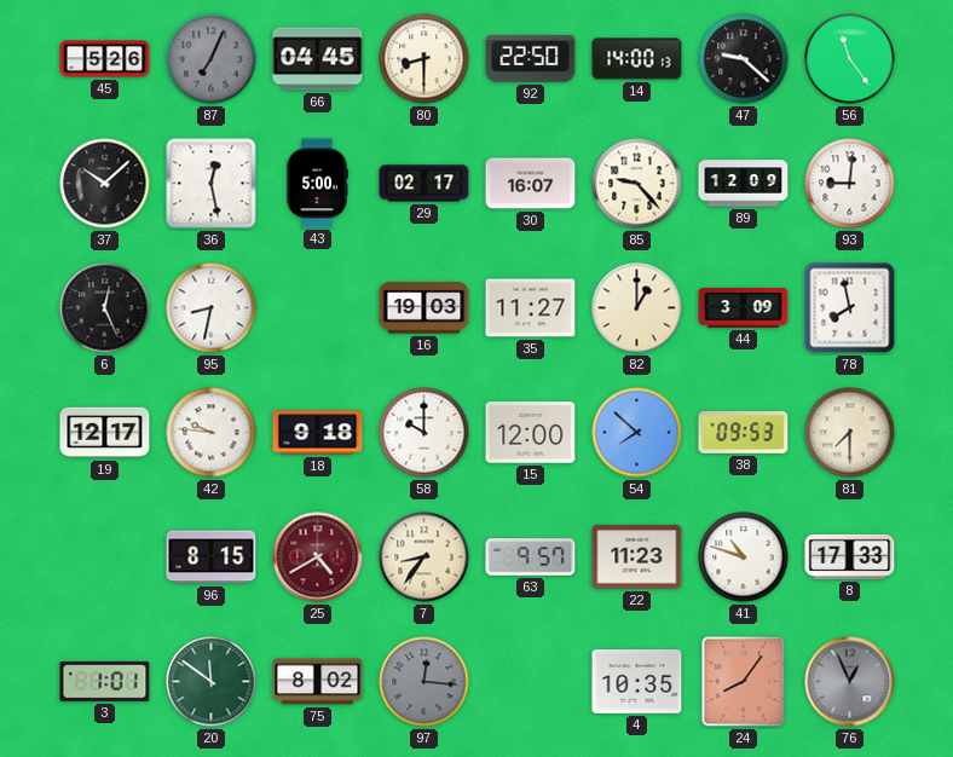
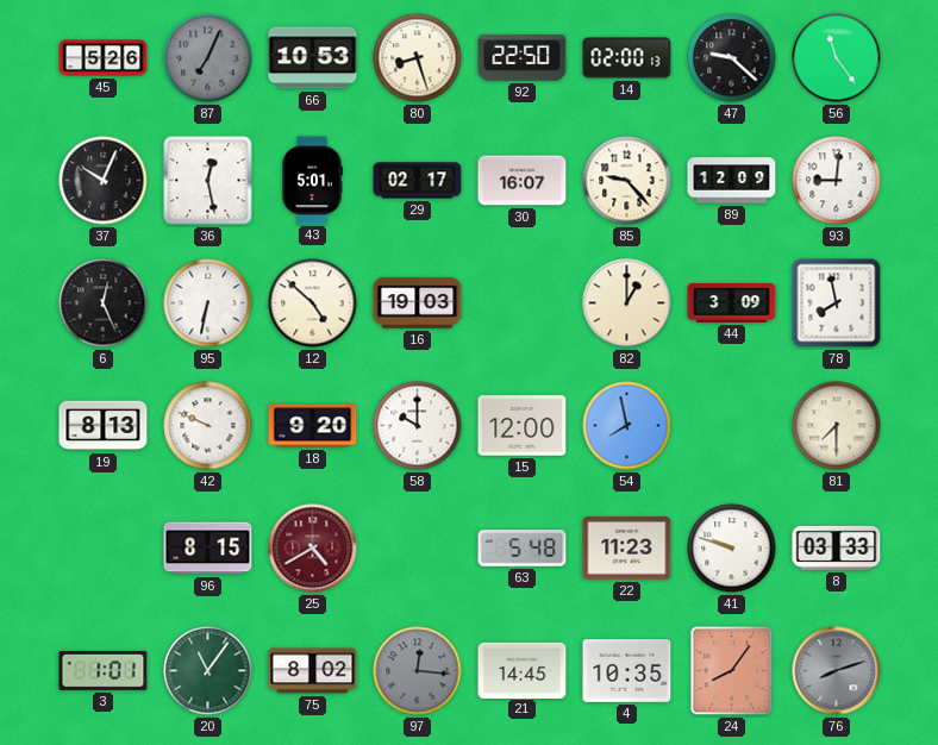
66: 04:45 -> 10:53
80: 8:30 -> 8:27
14: 14:00 -> 02:00
37: 10:08 -> 10:04
43: 5:00 -> 5:01
95: 8:32 -> 6:32
12: none -> 4:52
35: 11:27 -> none
19: 12:17 -> 8:13
42: 9:46 -> 9:49
18: 9:18 -> 9:20
54: 7:52 -> 7:58
38: 09:53 -> none
7: 8:36 -> none
63: 9:57 -> 5:48
41: 10:48 -> 9:48
8: 17:33 -> 03:33
20: 11:51 -> 11:06
21: none -> 14:45
76: 12:56 -> 8:12
